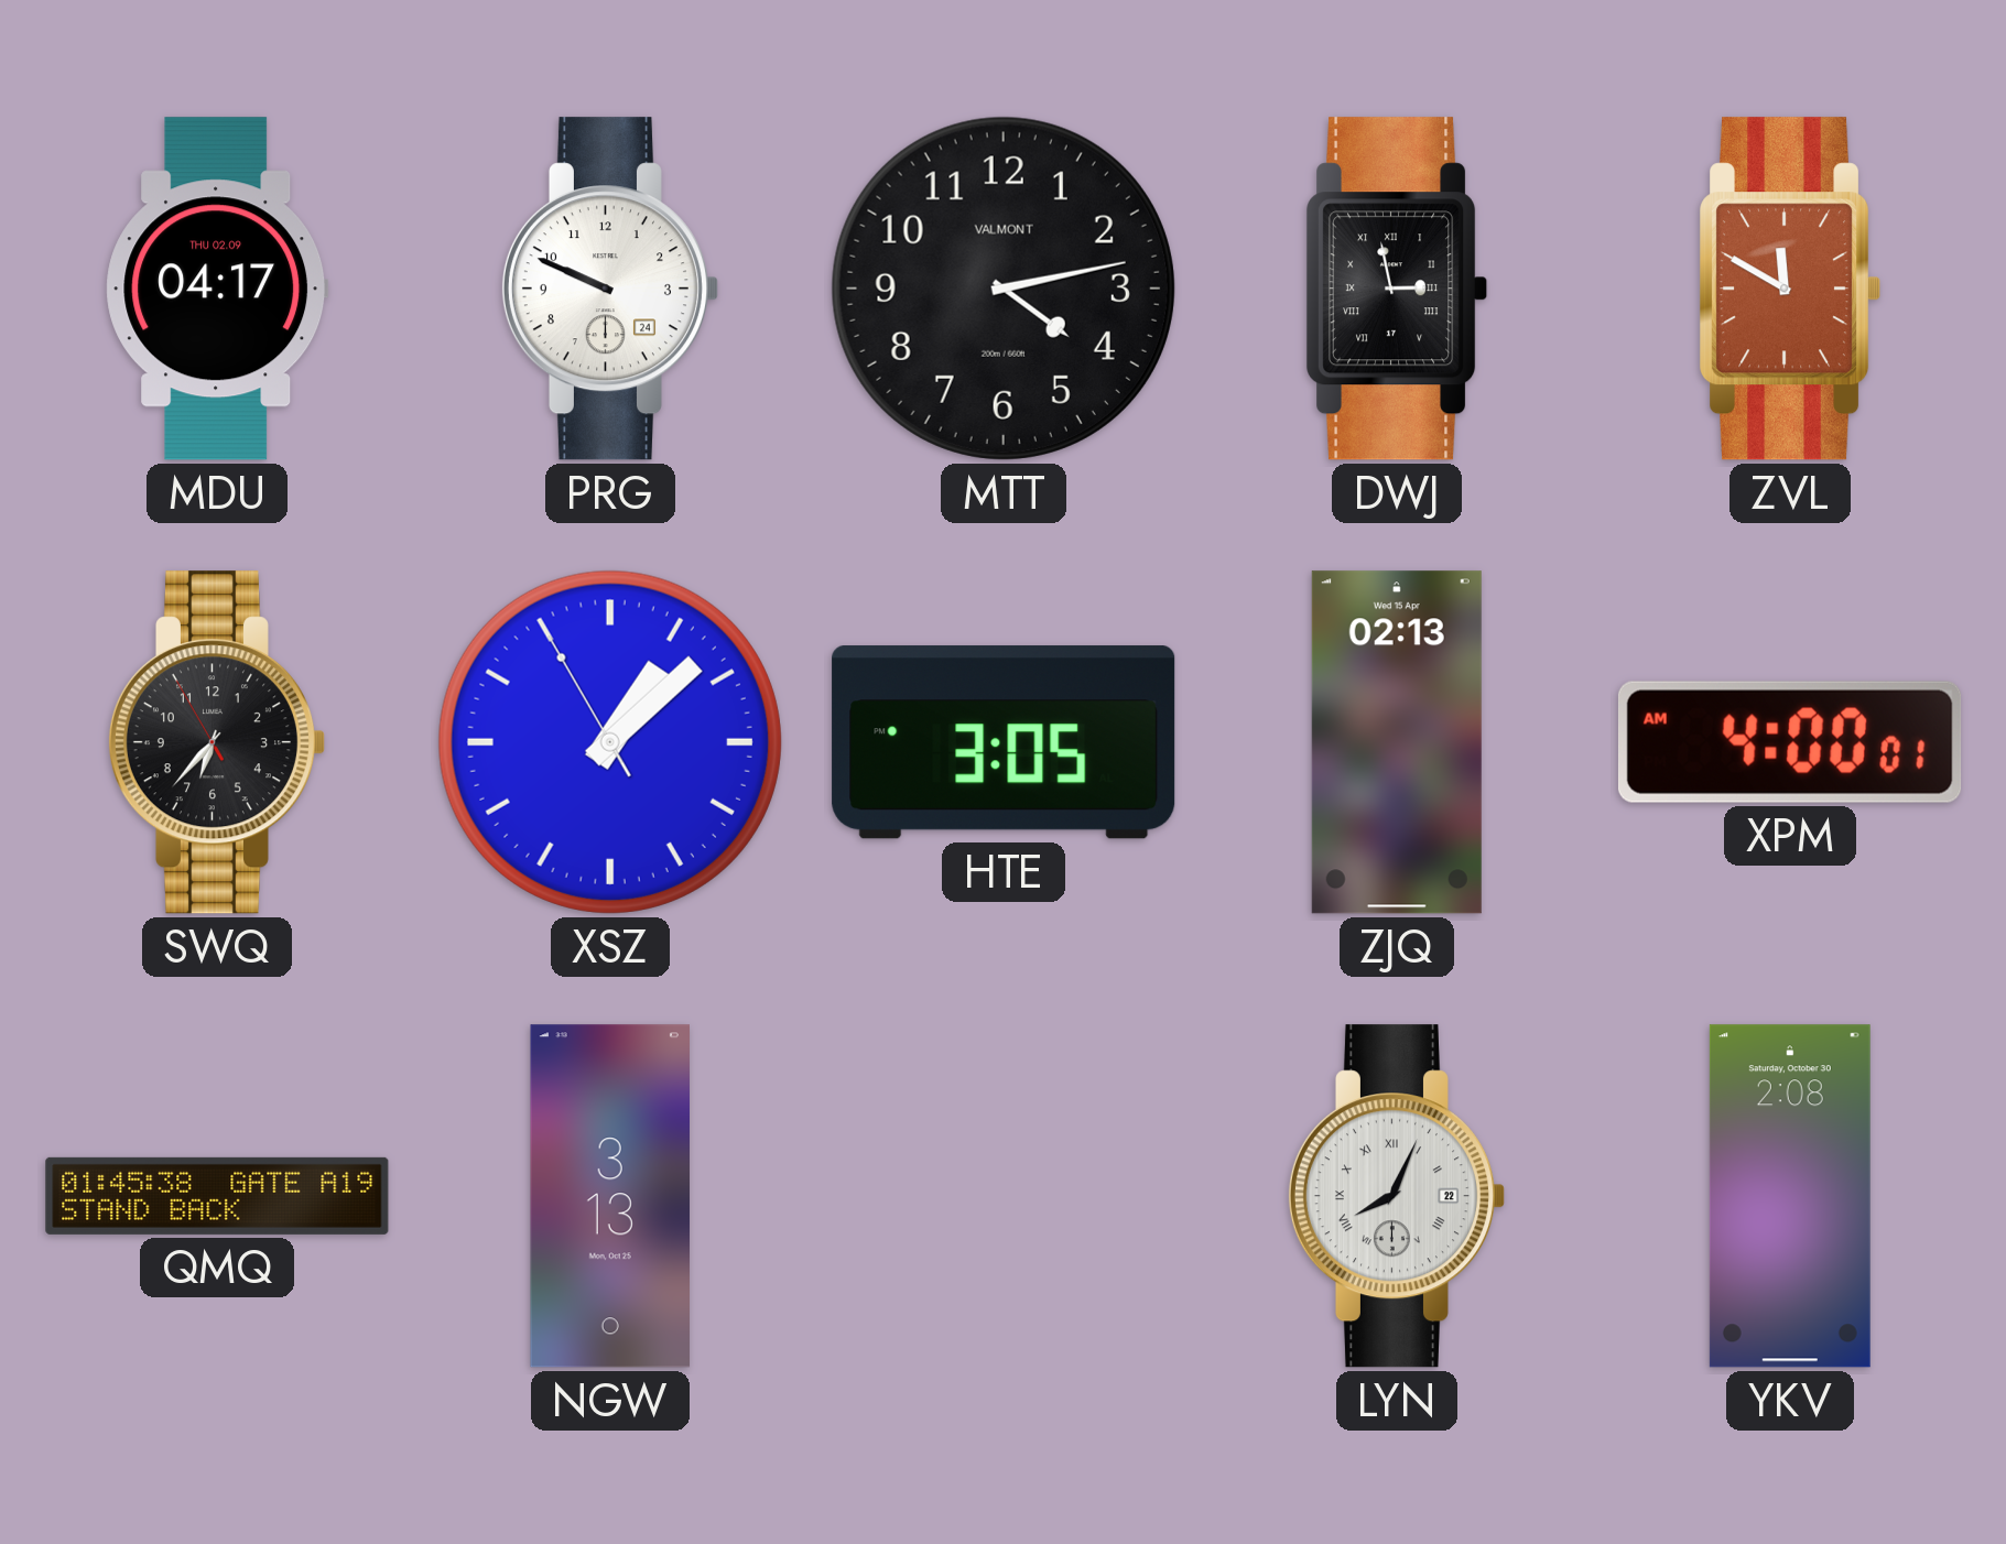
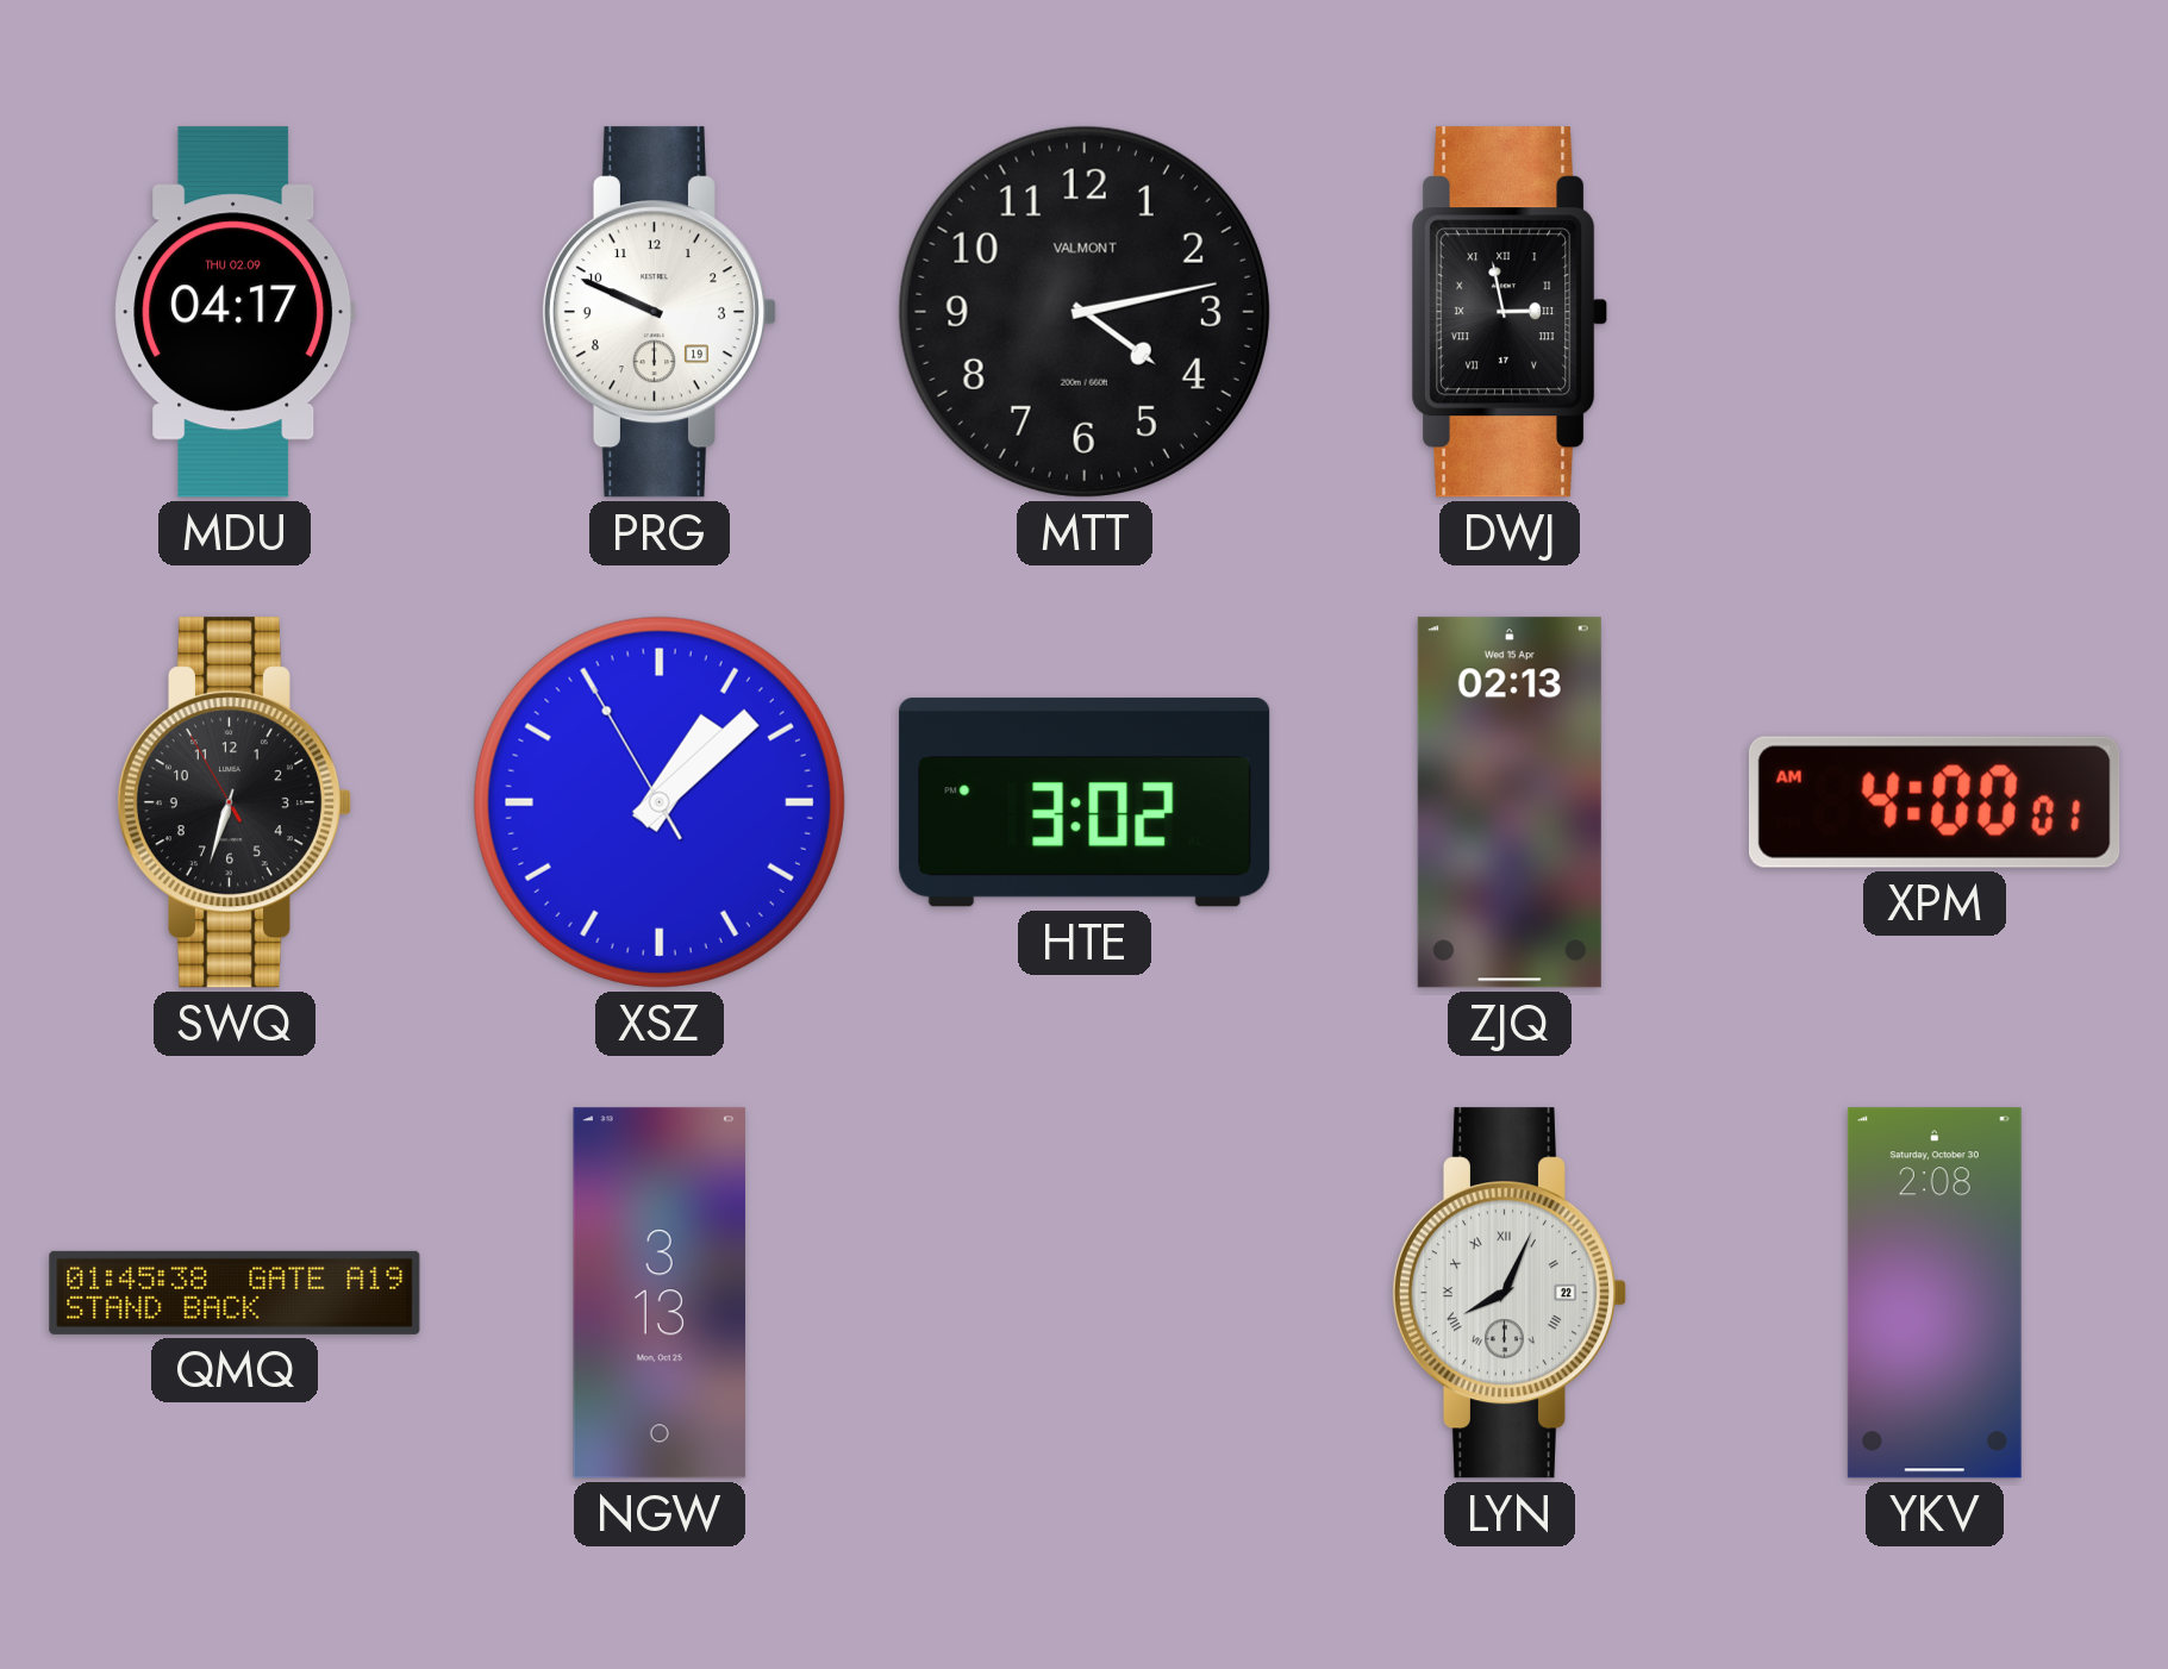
PRG date: 24 -> 19
ZVL: 11:50 -> none
SWQ: 6:36 -> 6:32
HTE: 3:05 -> 3:02
